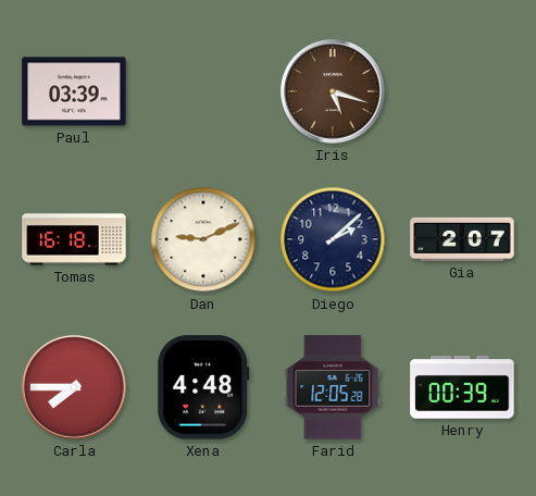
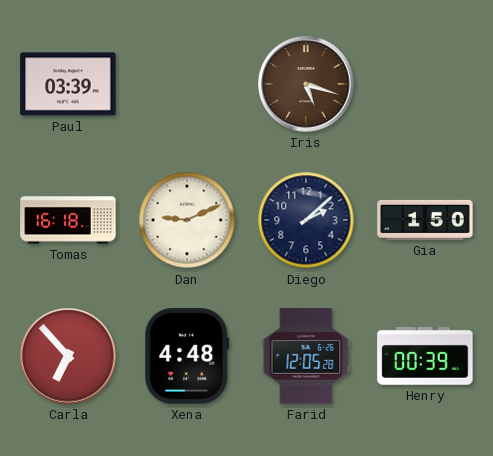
Gia: 2:07 -> 1:50
Carla: 7:45 -> 6:53
